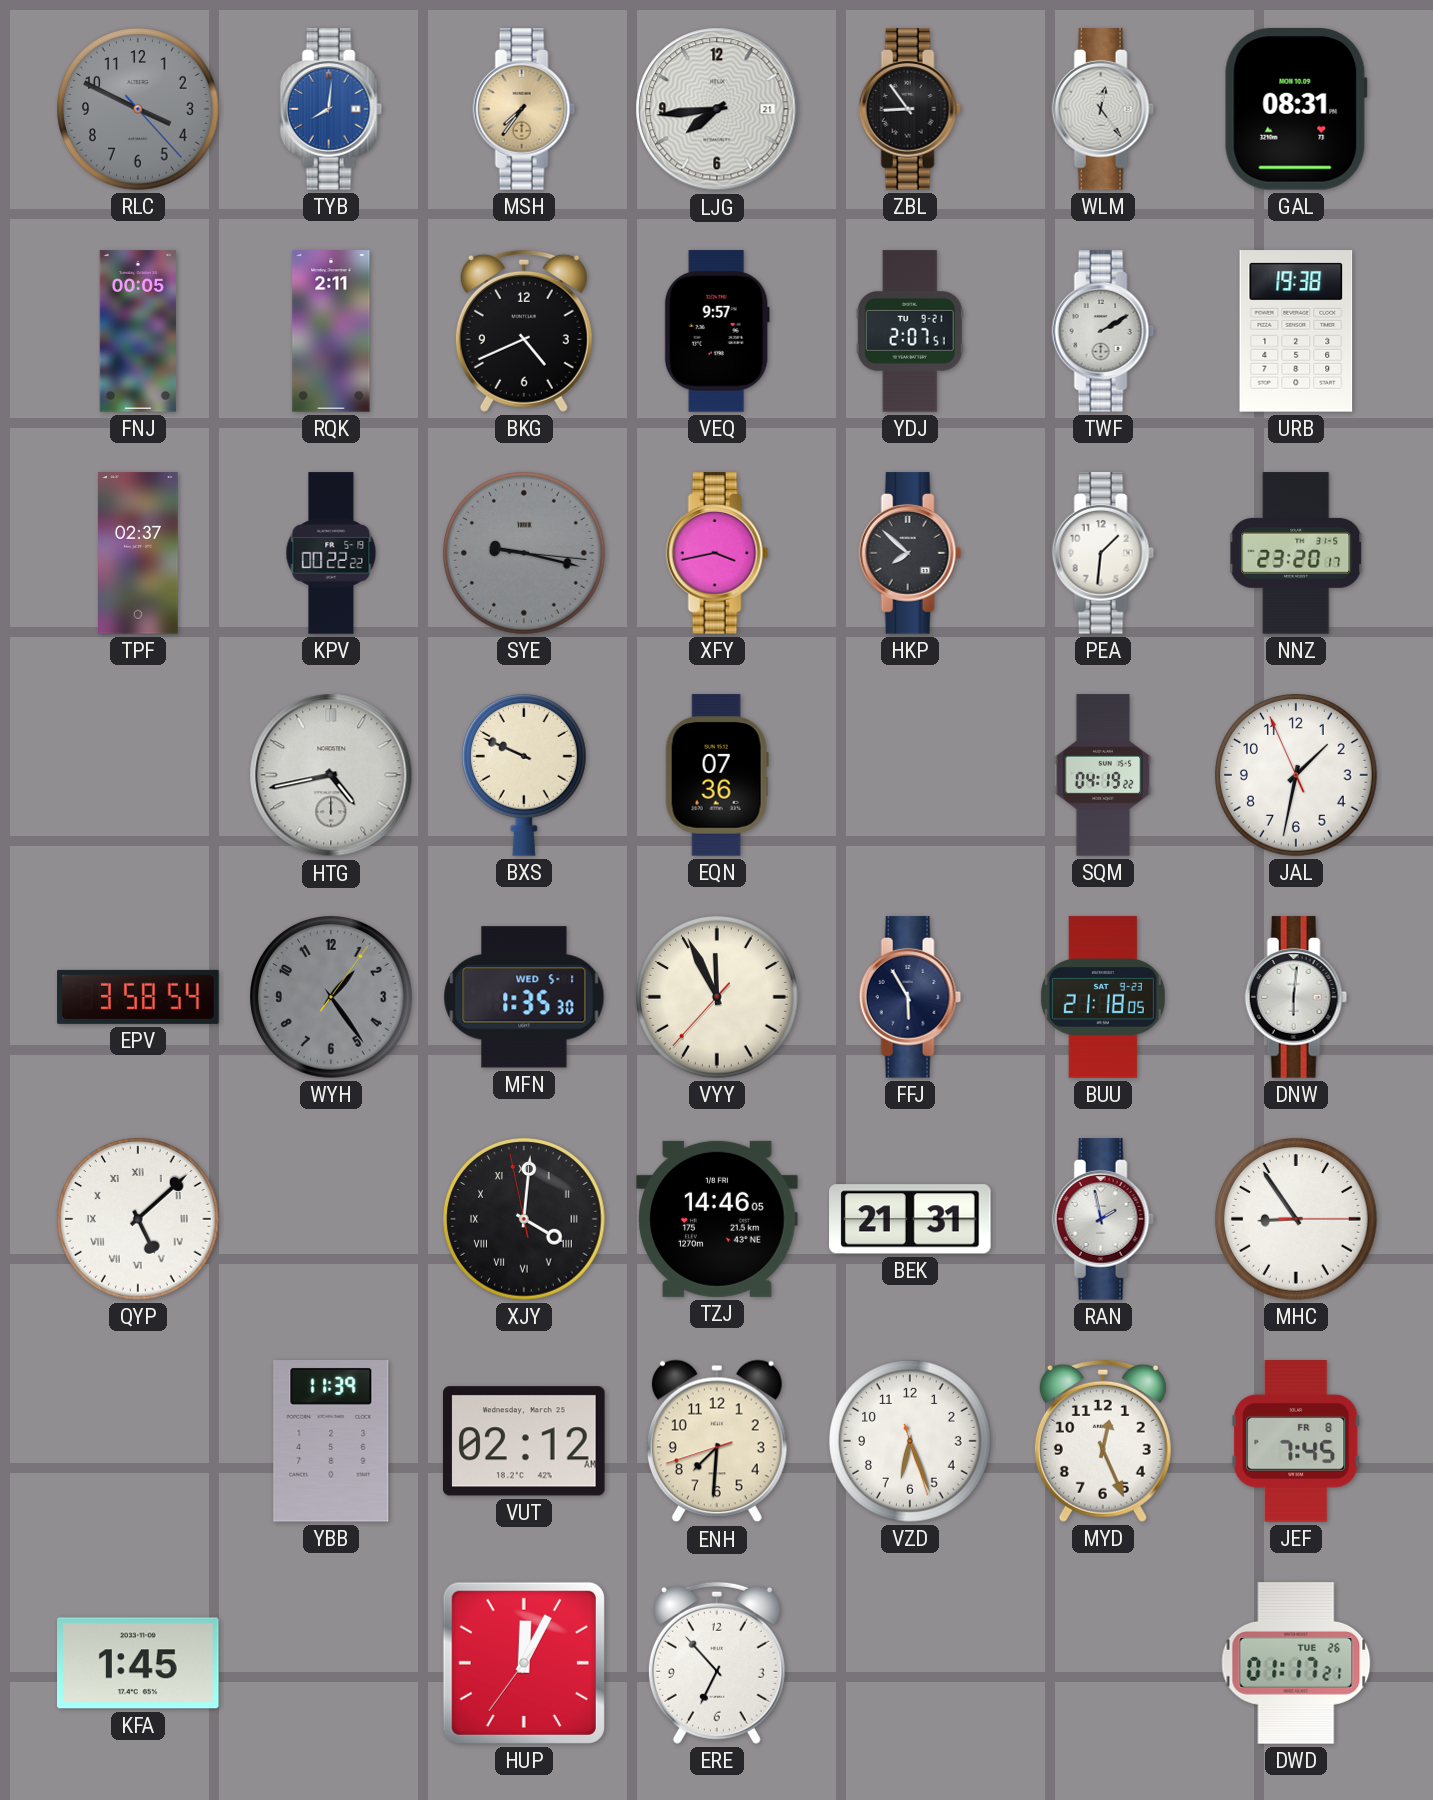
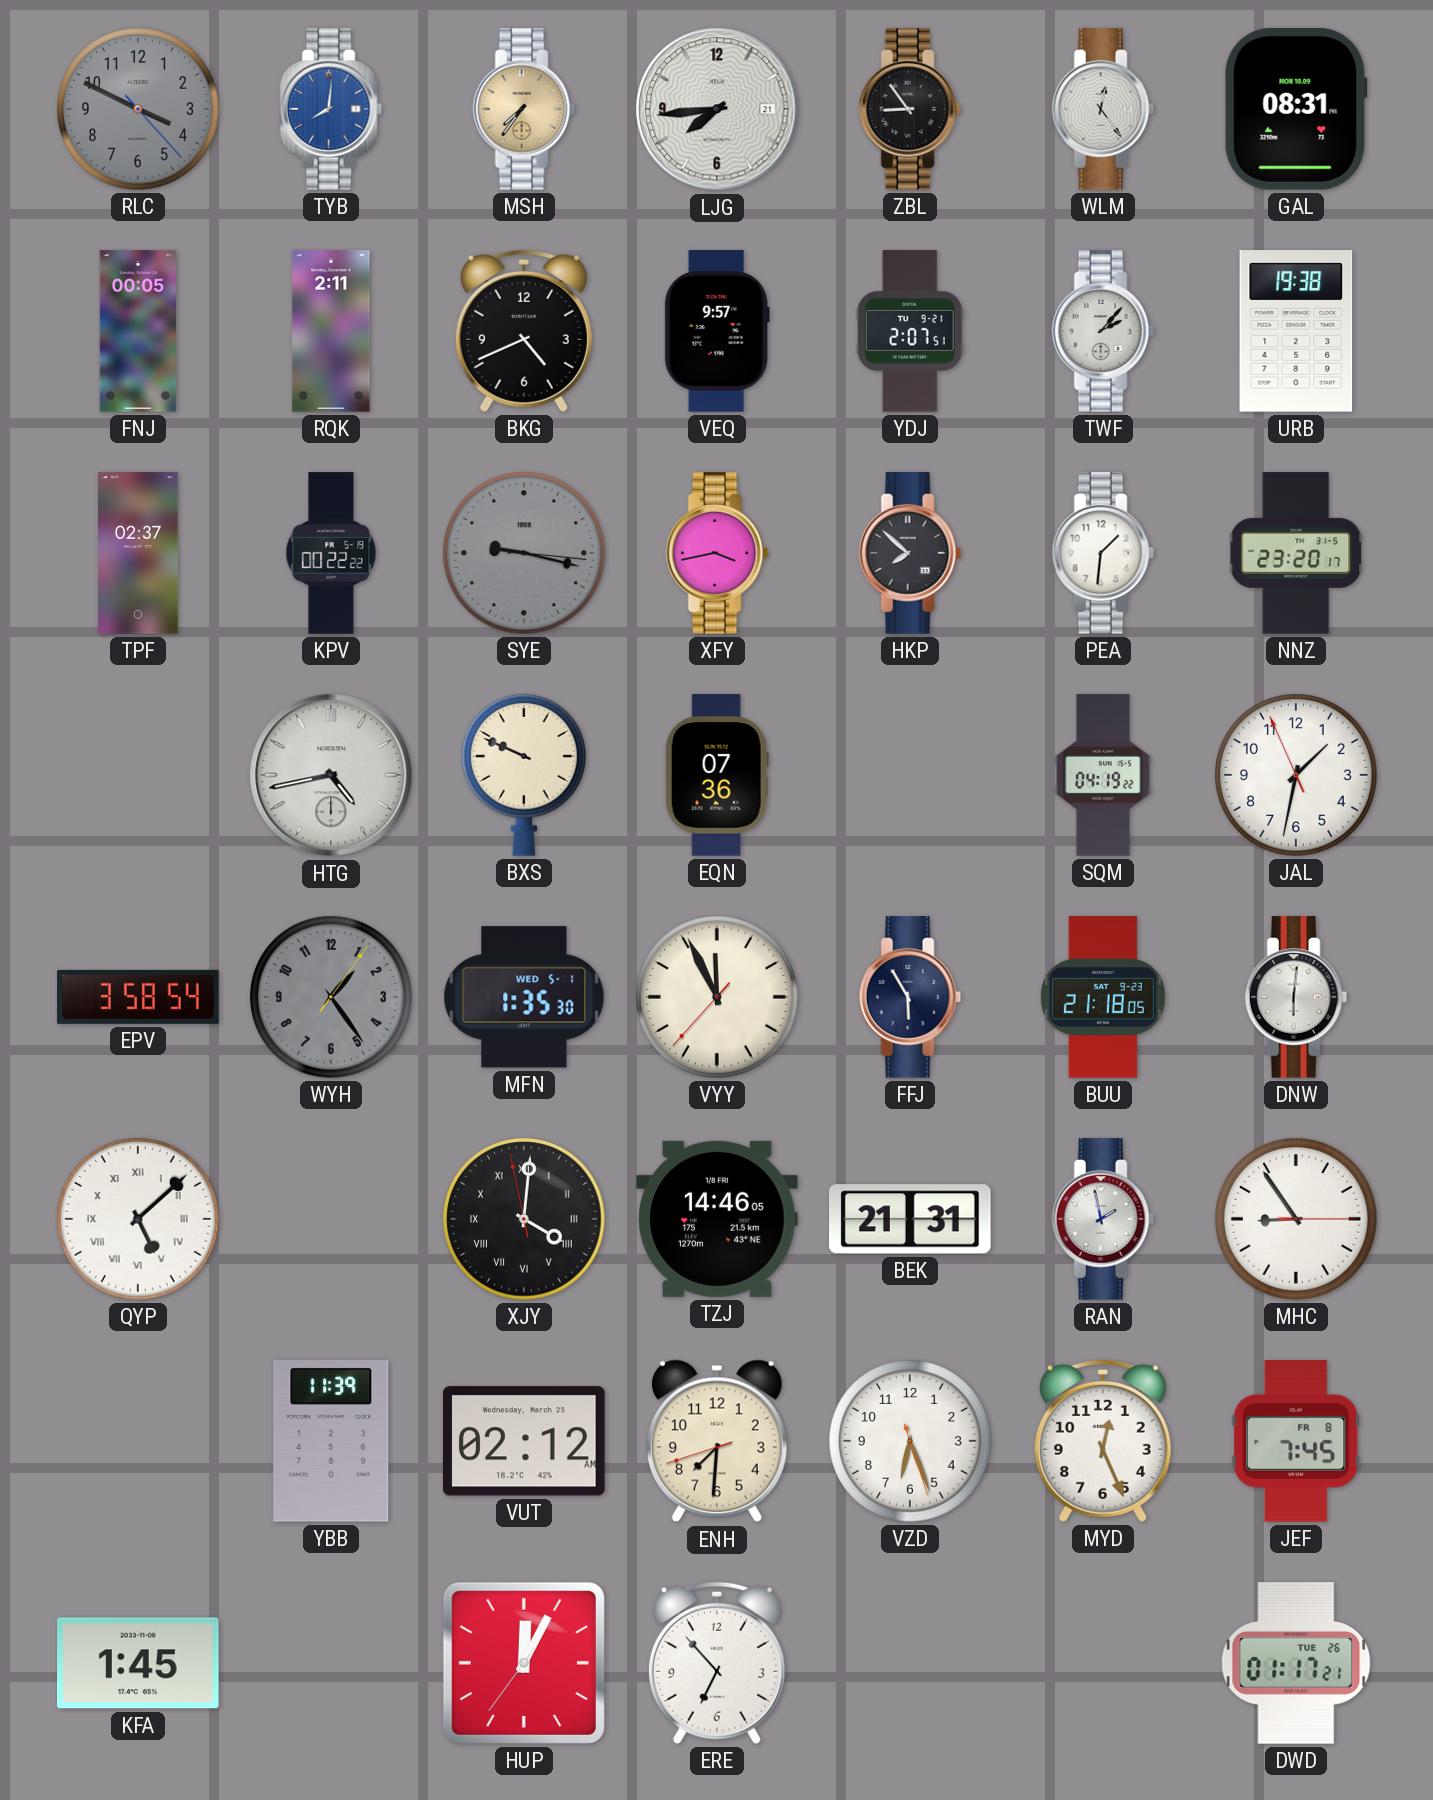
TWF: 2:10 -> 2:07
